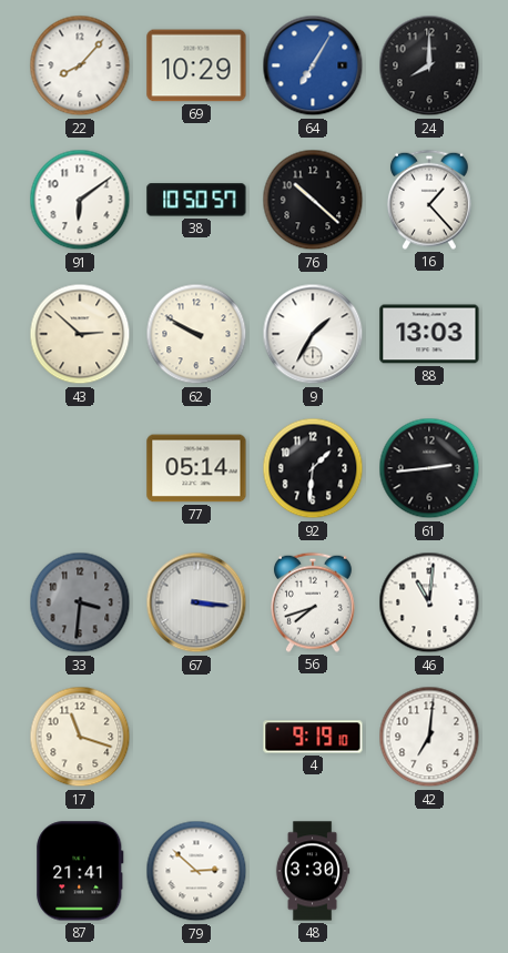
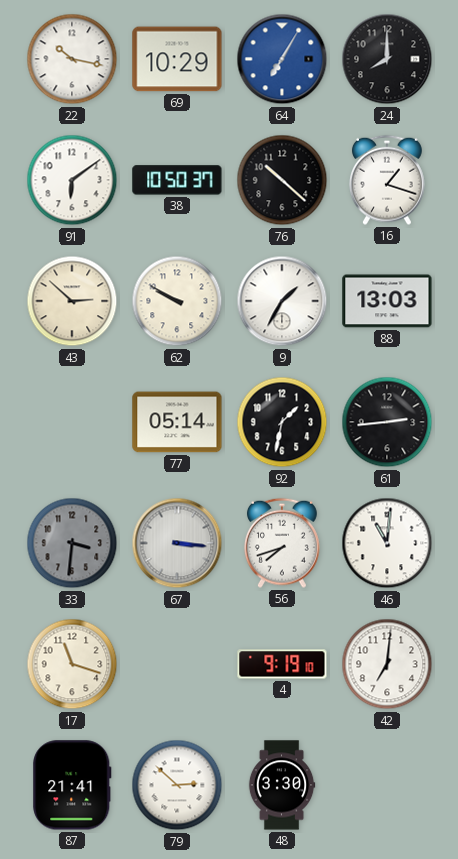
22: 8:07 -> 10:17
38: 10:50:57 -> 10:50:37
16: 1:23 -> 1:18
92: 1:31 -> 1:32
